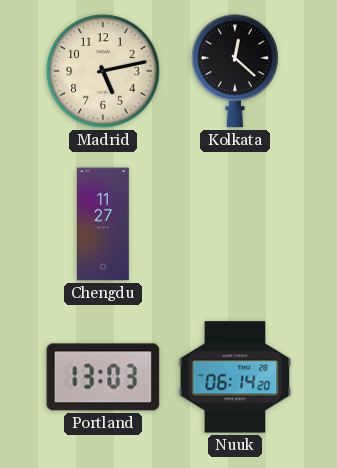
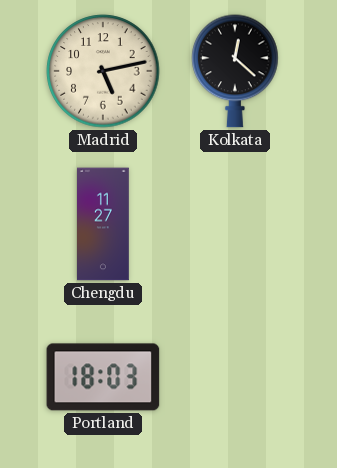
Portland: 13:03 -> 18:03
Nuuk: 06:14 -> none
